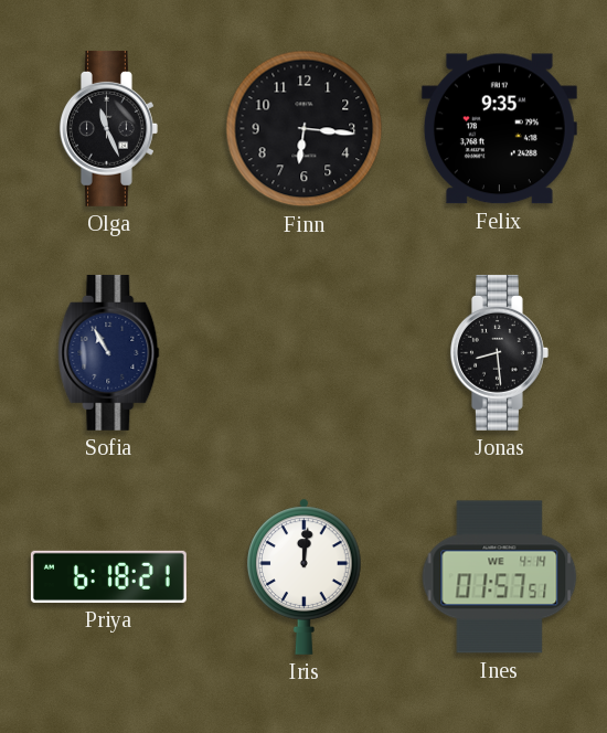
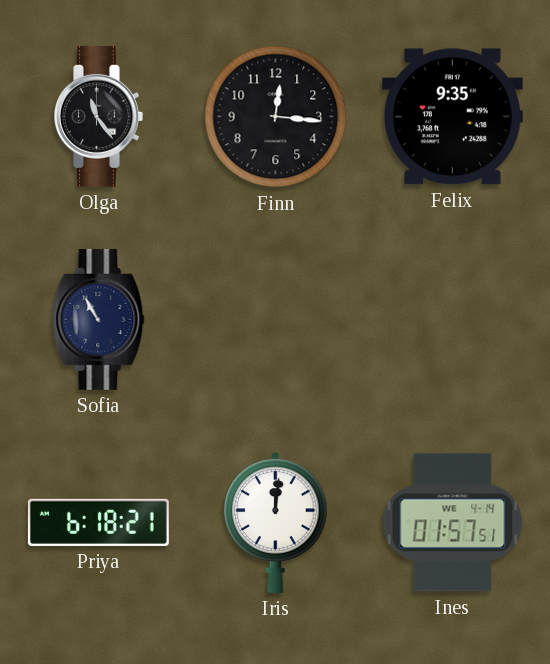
Olga: 11:26 -> 11:24
Finn: 6:16 -> 12:16
Jonas: 8:29 -> none
